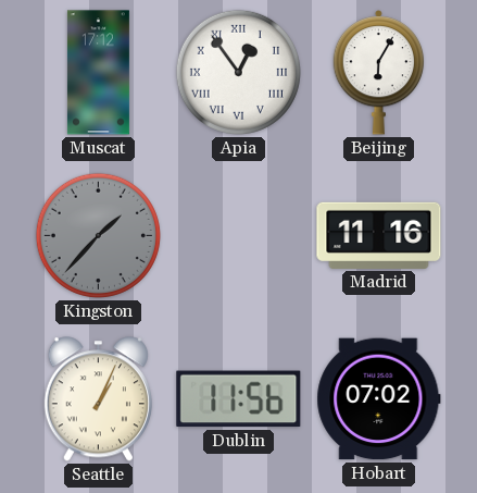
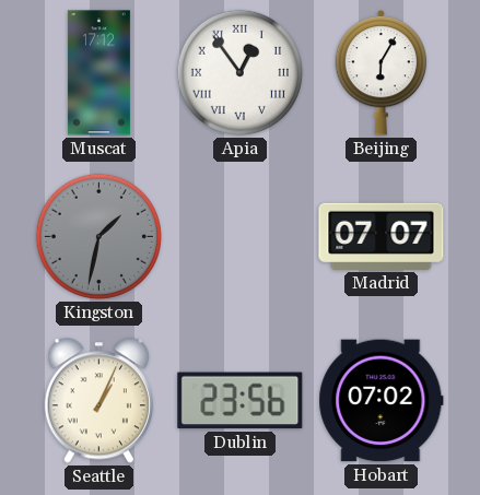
Kingston: 1:37 -> 1:32
Madrid: 11:16 -> 07:07
Dublin: 11:56 -> 23:56
